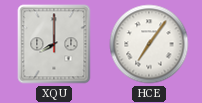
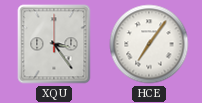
XQU: 8:00 -> 3:24
